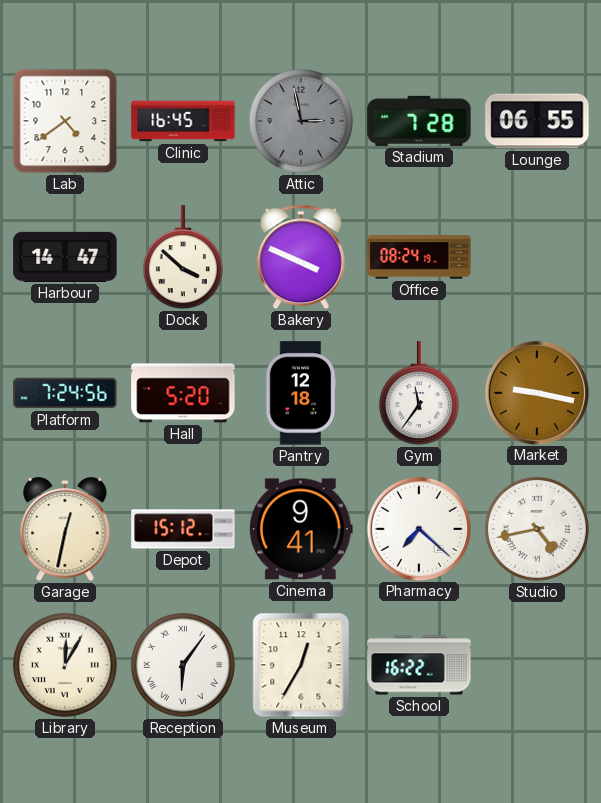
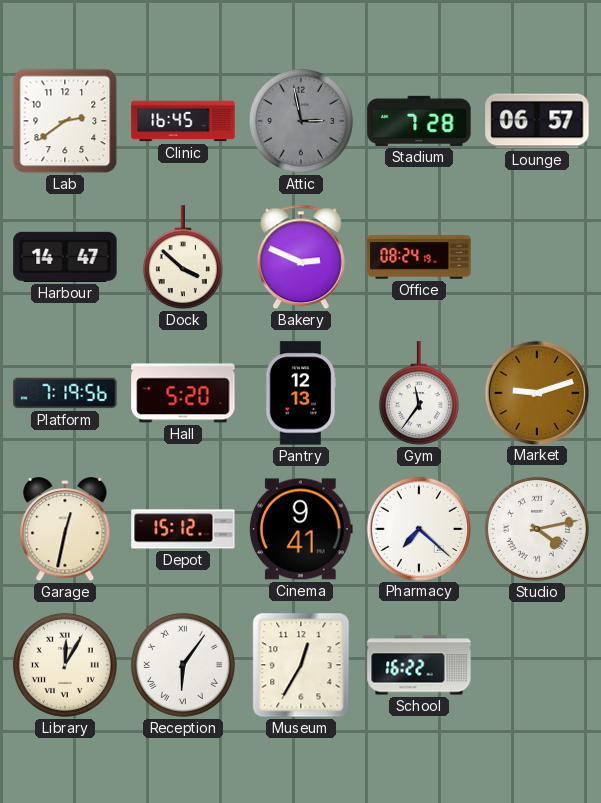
Lab: 4:39 -> 2:39
Lounge: 06:55 -> 06:57
Bakery: 3:49 -> 2:49
Platform: 7:24 -> 7:19
Pantry: 12:18 -> 12:13
Market: 9:17 -> 9:12
Studio: 4:43 -> 4:13
